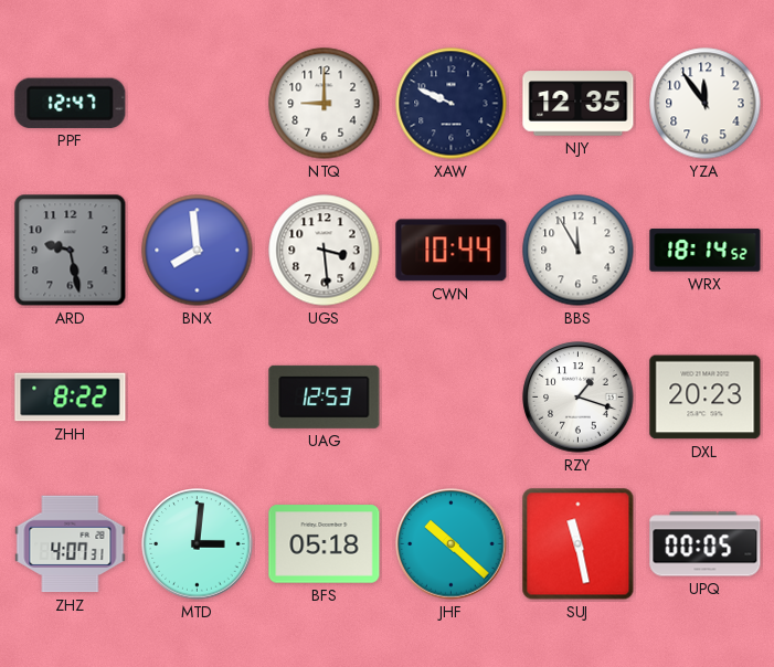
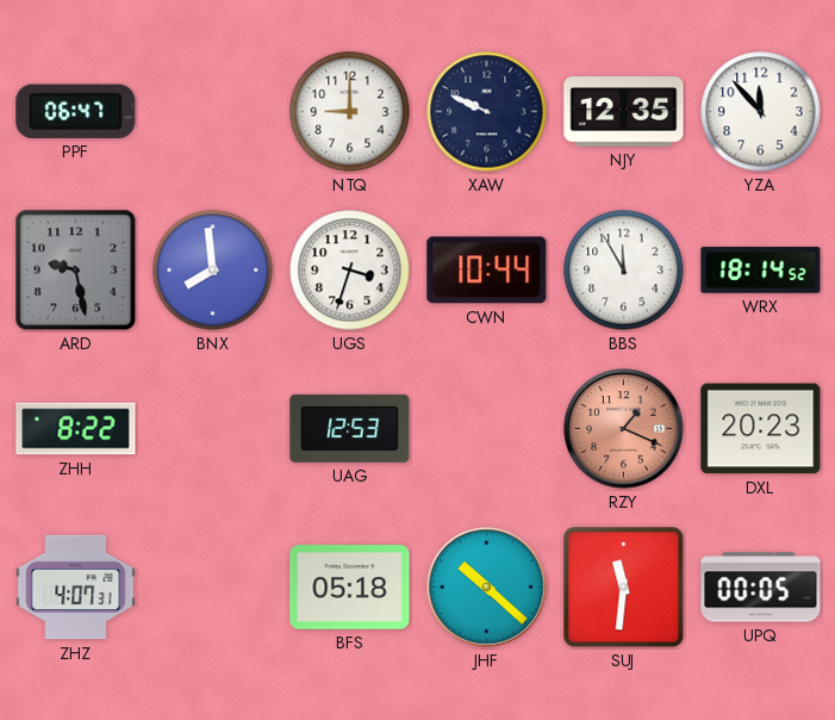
PPF: 12:47 -> 06:47
YZA: 11:54 -> 11:53
UGS: 3:29 -> 3:33
RZY: 1:18 -> 1:19
RZY dial: white -> salmon
MTD: 3:01 -> none
SUJ: 11:28 -> 11:31
